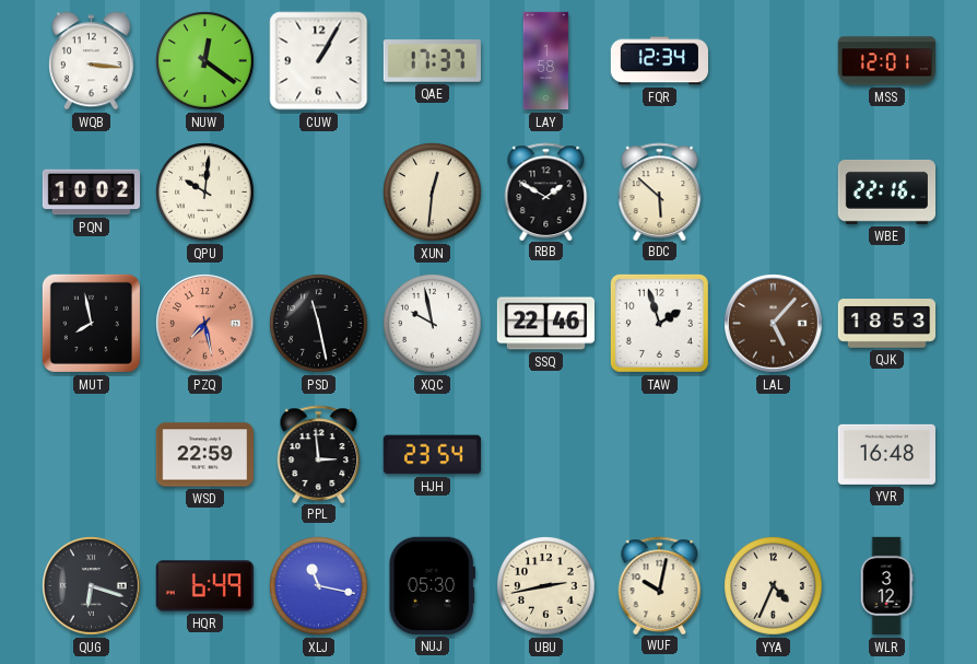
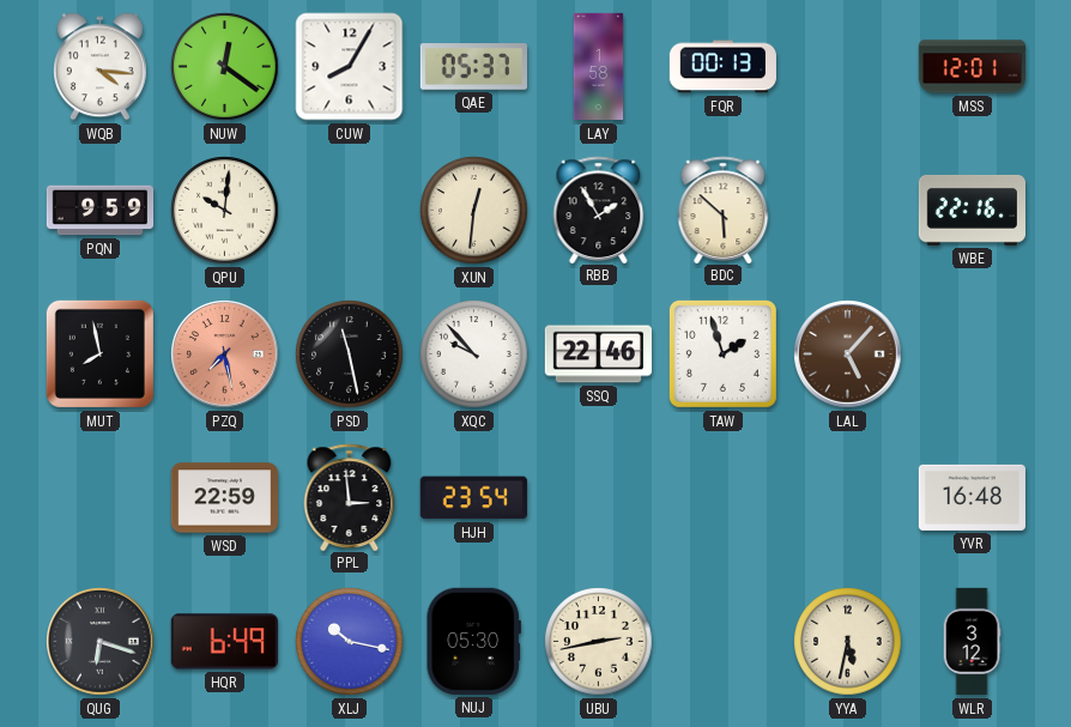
WQB: 3:16 -> 4:16
CUW: 1:05 -> 8:05
QAE: 17:37 -> 05:37
FQR: 12:34 -> 00:13
PQN: 10:02 -> 9:59
RBB: 1:50 -> 1:55
XQC: 9:58 -> 9:53
QJK: 18:53 -> none
XLJ: 11:17 -> 10:17
WUF: 10:02 -> none
YYA: 4:34 -> 5:32
